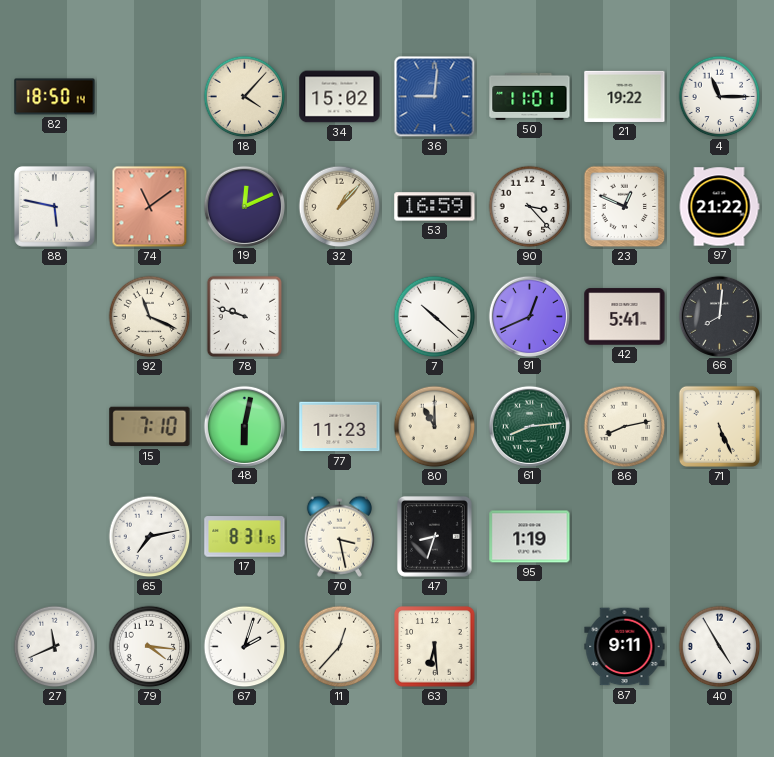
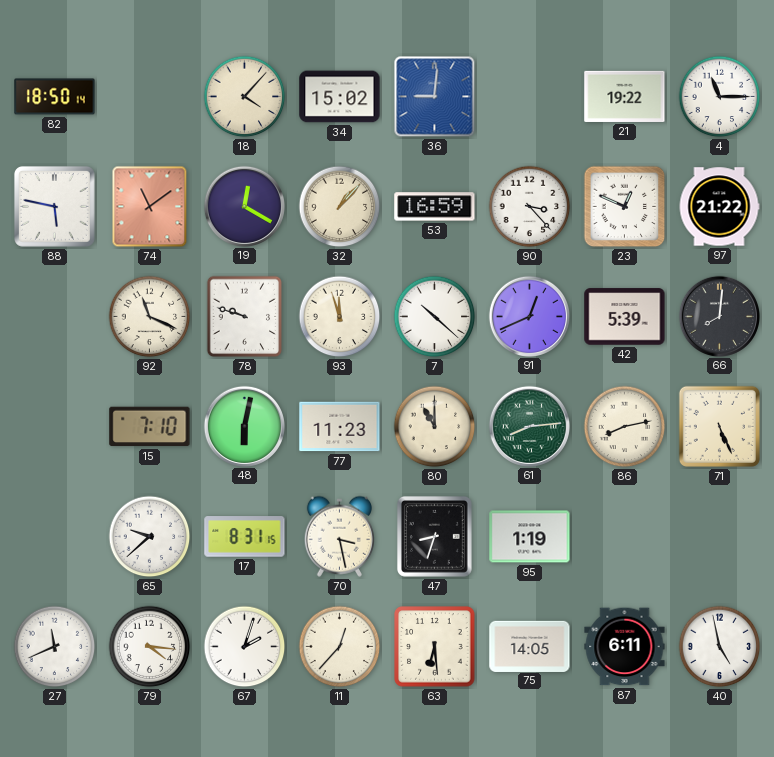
50: 11:01 -> none
19: 12:11 -> 12:20
93: none -> 11:57
42: 5:41 -> 5:39
65: 7:13 -> 9:38
75: none -> 14:05
87: 9:11 -> 6:11
40: 4:55 -> 4:58
